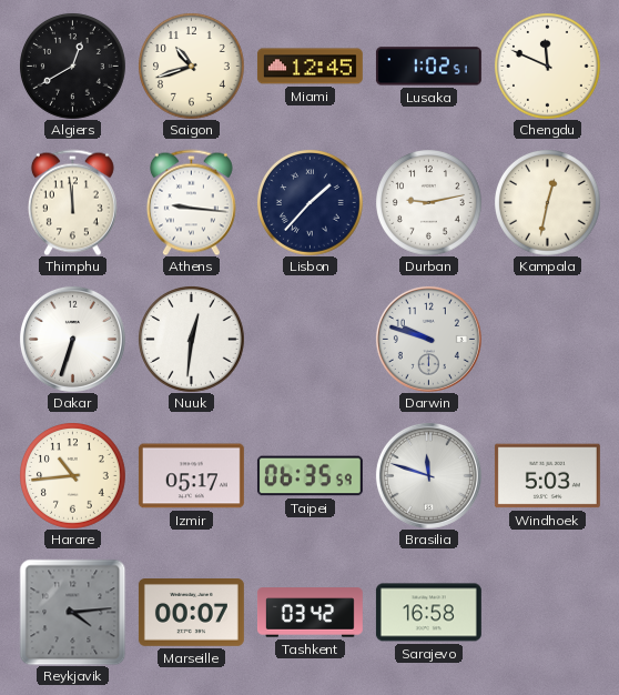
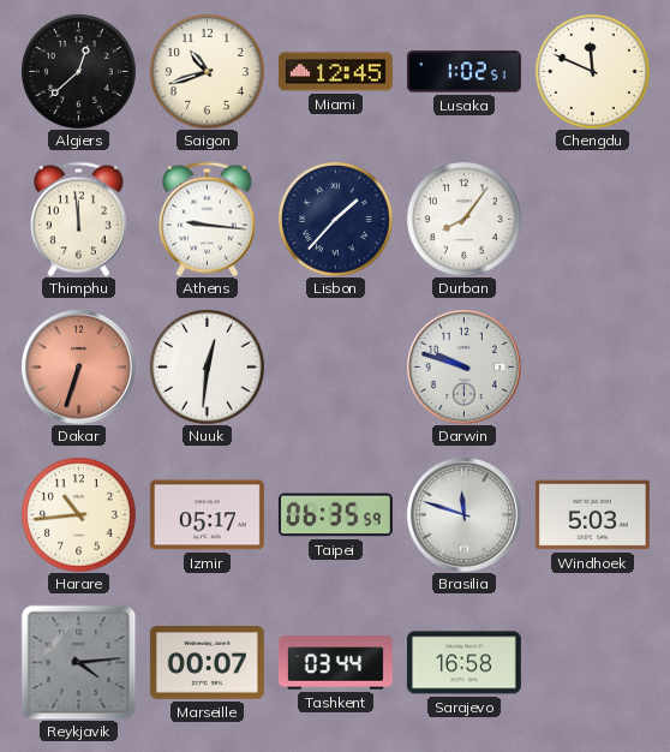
Algiers: 12:40 -> 12:38
Durban: 9:13 -> 8:06
Kampala: 12:32 -> none
Dakar dial: white -> salmon
Tashkent: 03:42 -> 03:44
